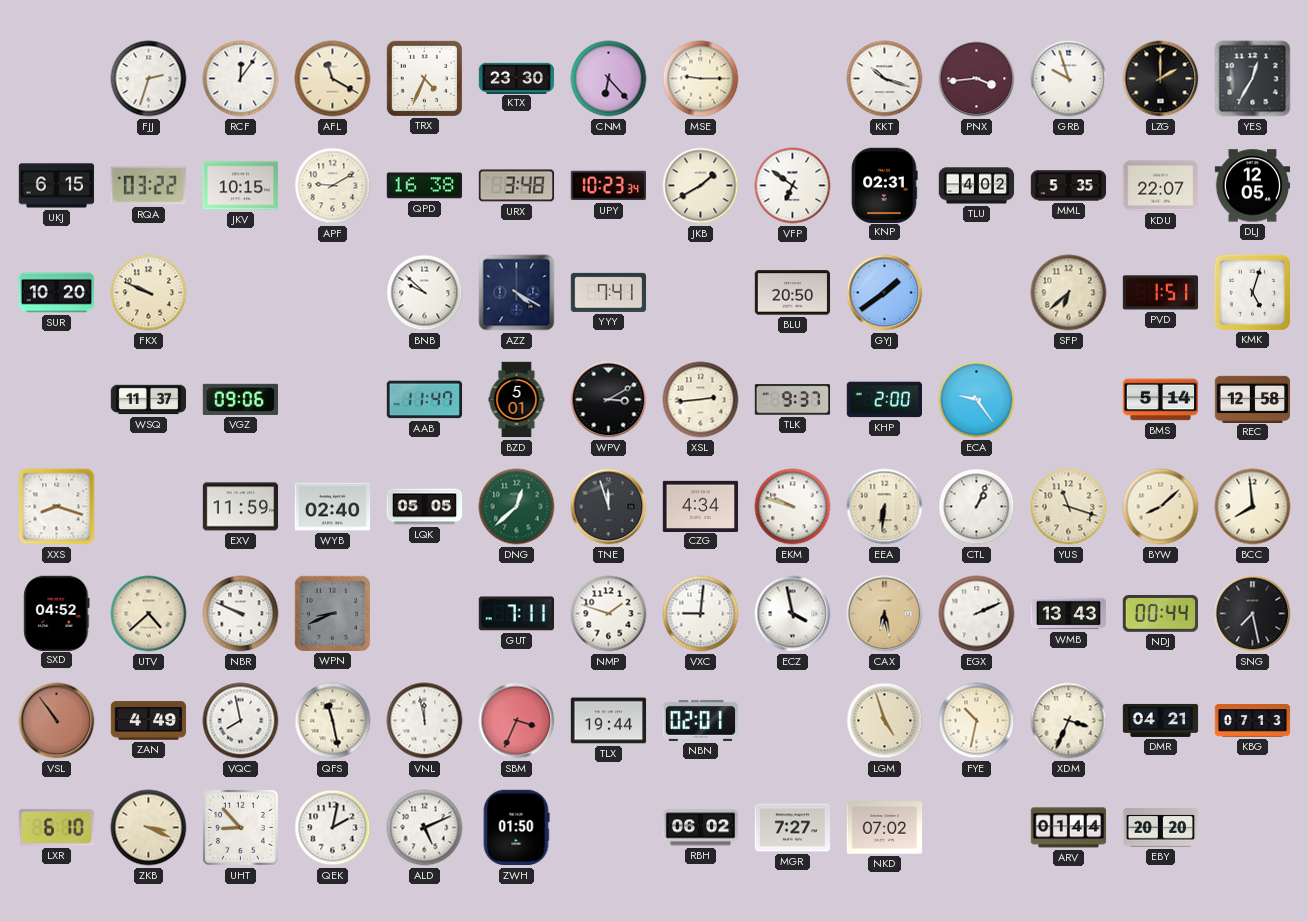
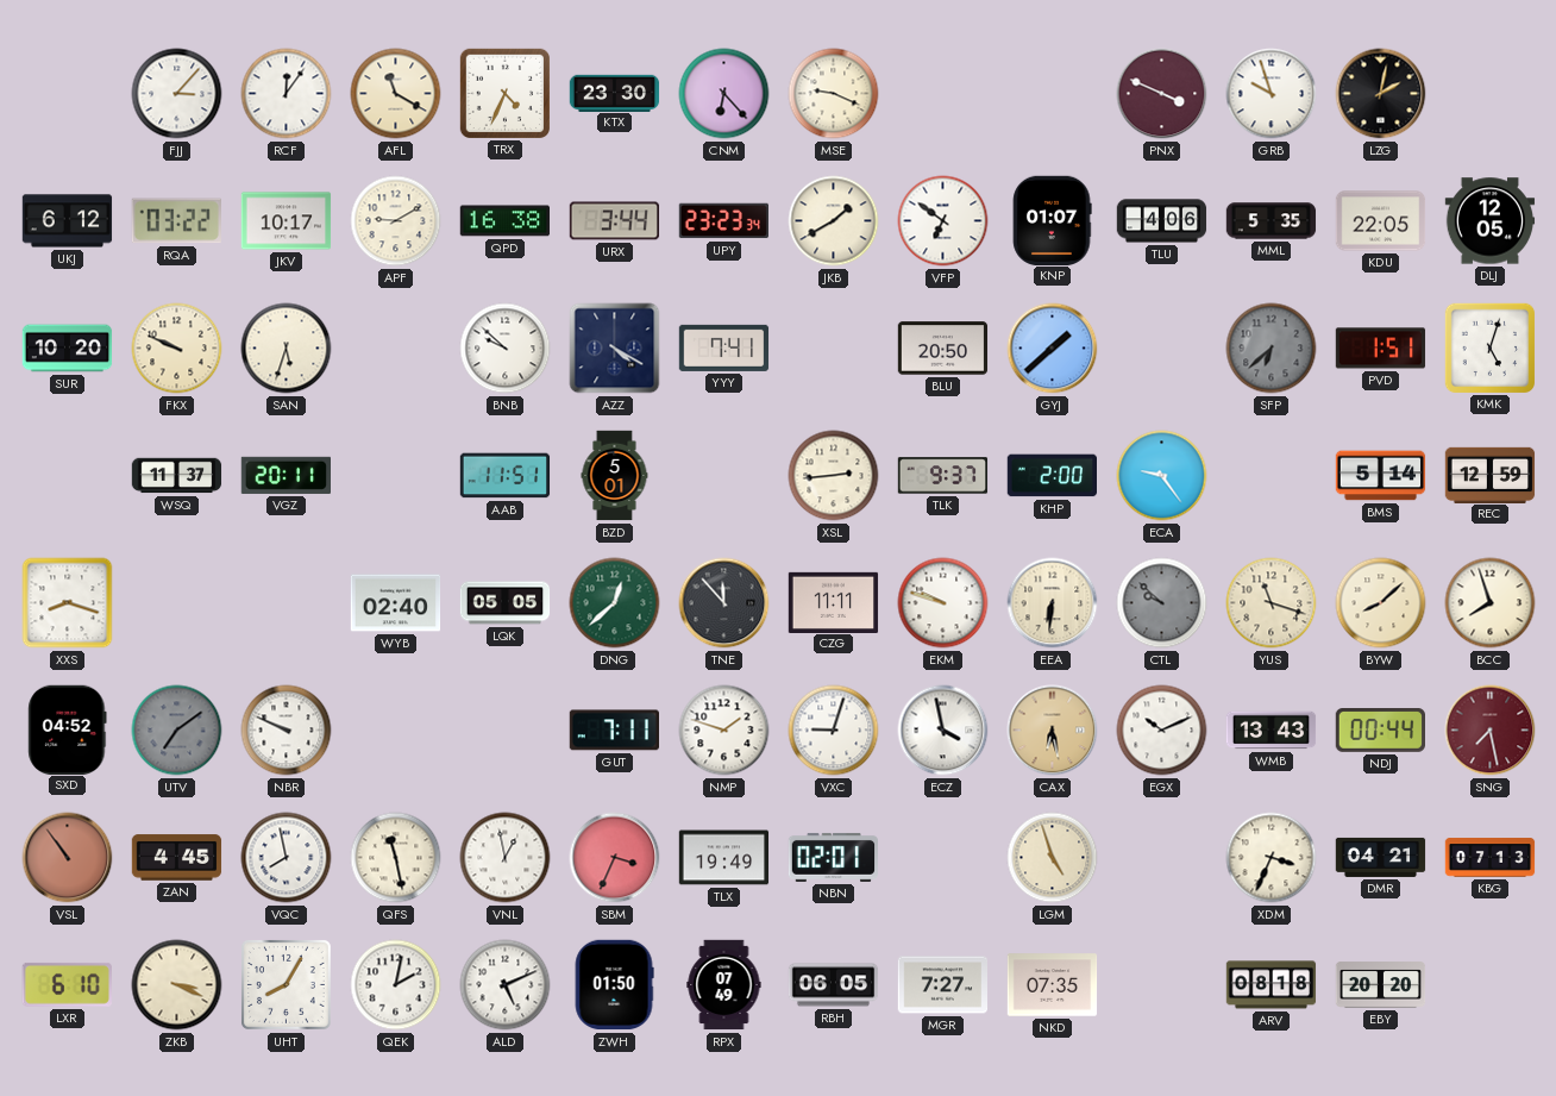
FJJ: 2:33 -> 3:07
MSE: 9:15 -> 9:19
KKT: 10:18 -> none
PNX: 3:44 -> 3:49
LZG: 2:00 -> 2:02
YES: 12:35 -> none
UKJ: 6:15 -> 6:12
JKV: 10:15 -> 10:17
URX: 3:48 -> 3:44
UPY: 10:23 -> 23:23
KNP: 02:31 -> 01:07
TLU: 4:02 -> 4:06
KDU: 22:07 -> 22:05
SAN: none -> 5:33
GYJ: 1:39 -> 1:38
SFP dial: cream -> grey
VGZ: 09:06 -> 20:11
AAB: 11:47 -> 11:51
WPV: 3:10 -> none
REC: 12:58 -> 12:59
EXV: 11:59 -> none
TNE: 11:57 -> 11:53
CZG: 4:34 -> 11:11
CTL: 1:04 -> 9:52
CTL dial: white -> grey
BCC: 7:59 -> 7:57
UTV: 4:38 -> 7:09
UTV dial: cream -> grey
WPN: 8:41 -> none
VXC: 9:01 -> 9:03
EGX: 2:11 -> 10:11
SNG dial: black -> burgundy
ZAN: 4:49 -> 4:45
VNL: 11:58 -> 12:58
TLX: 19:44 -> 19:49
FYE: 10:32 -> none
UHT: 8:53 -> 8:05
RPX: none -> 07:49
RBH: 06:02 -> 06:05
NKD: 07:02 -> 07:35
ARV: 01:44 -> 08:18
